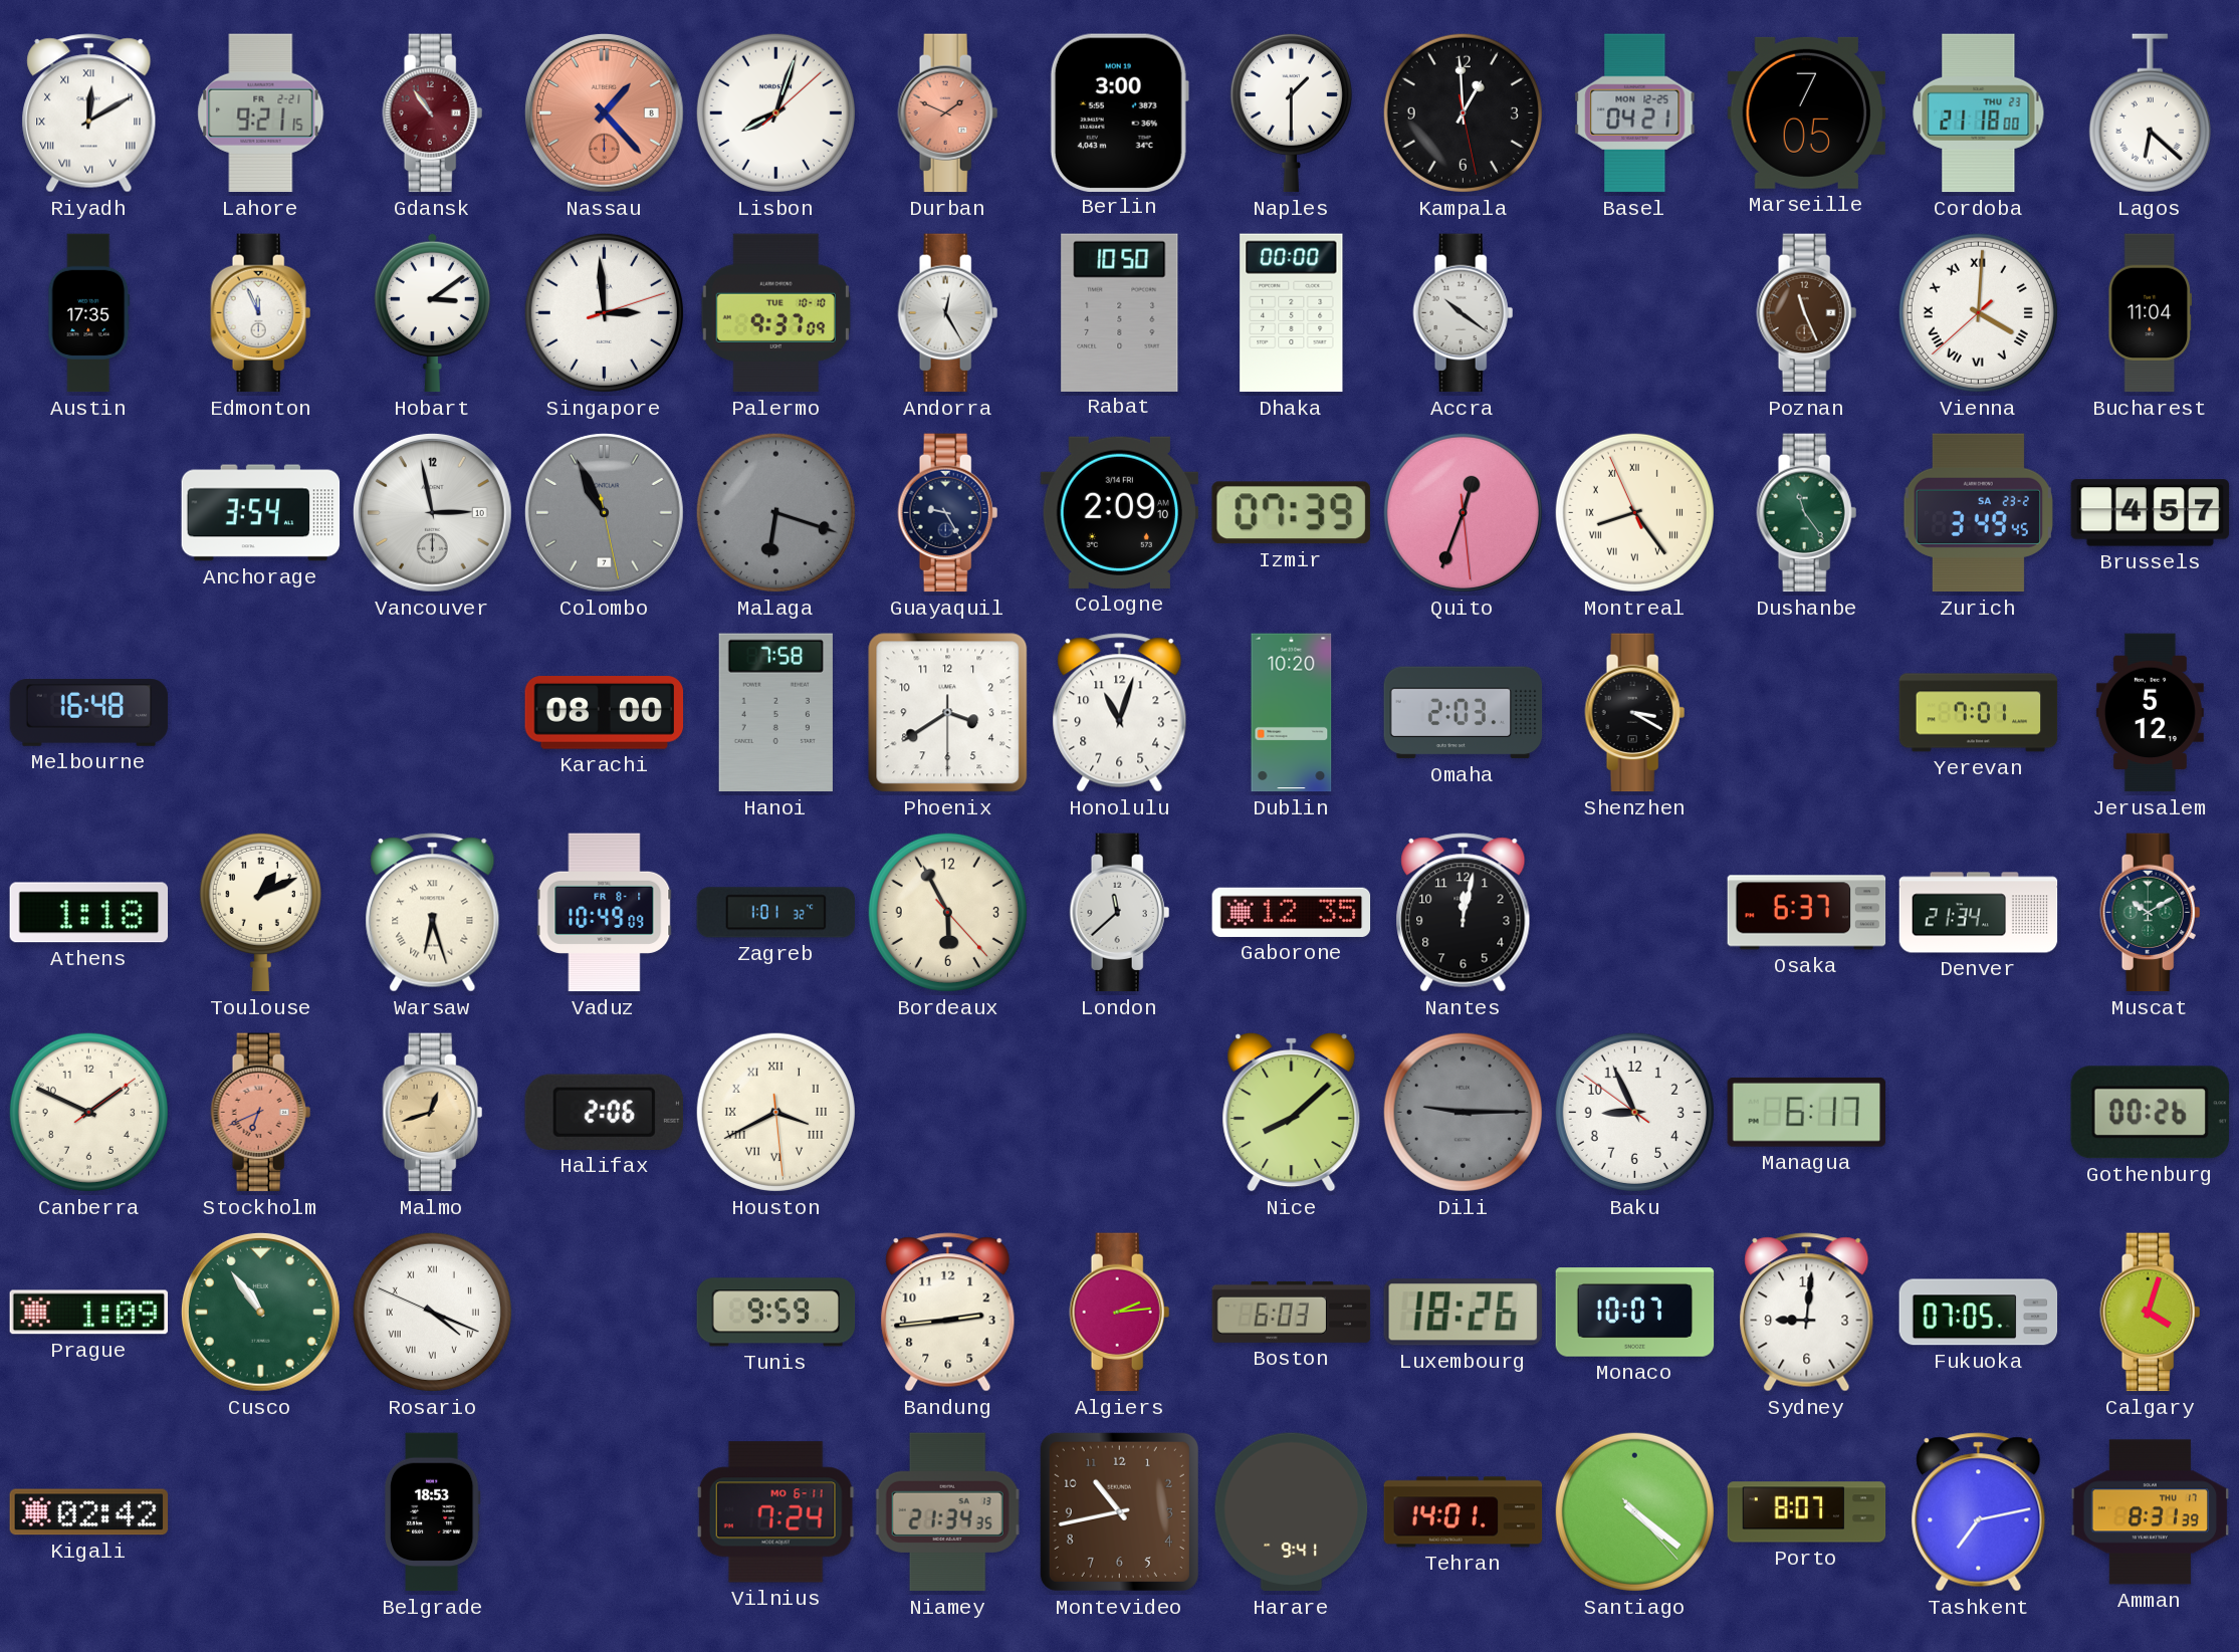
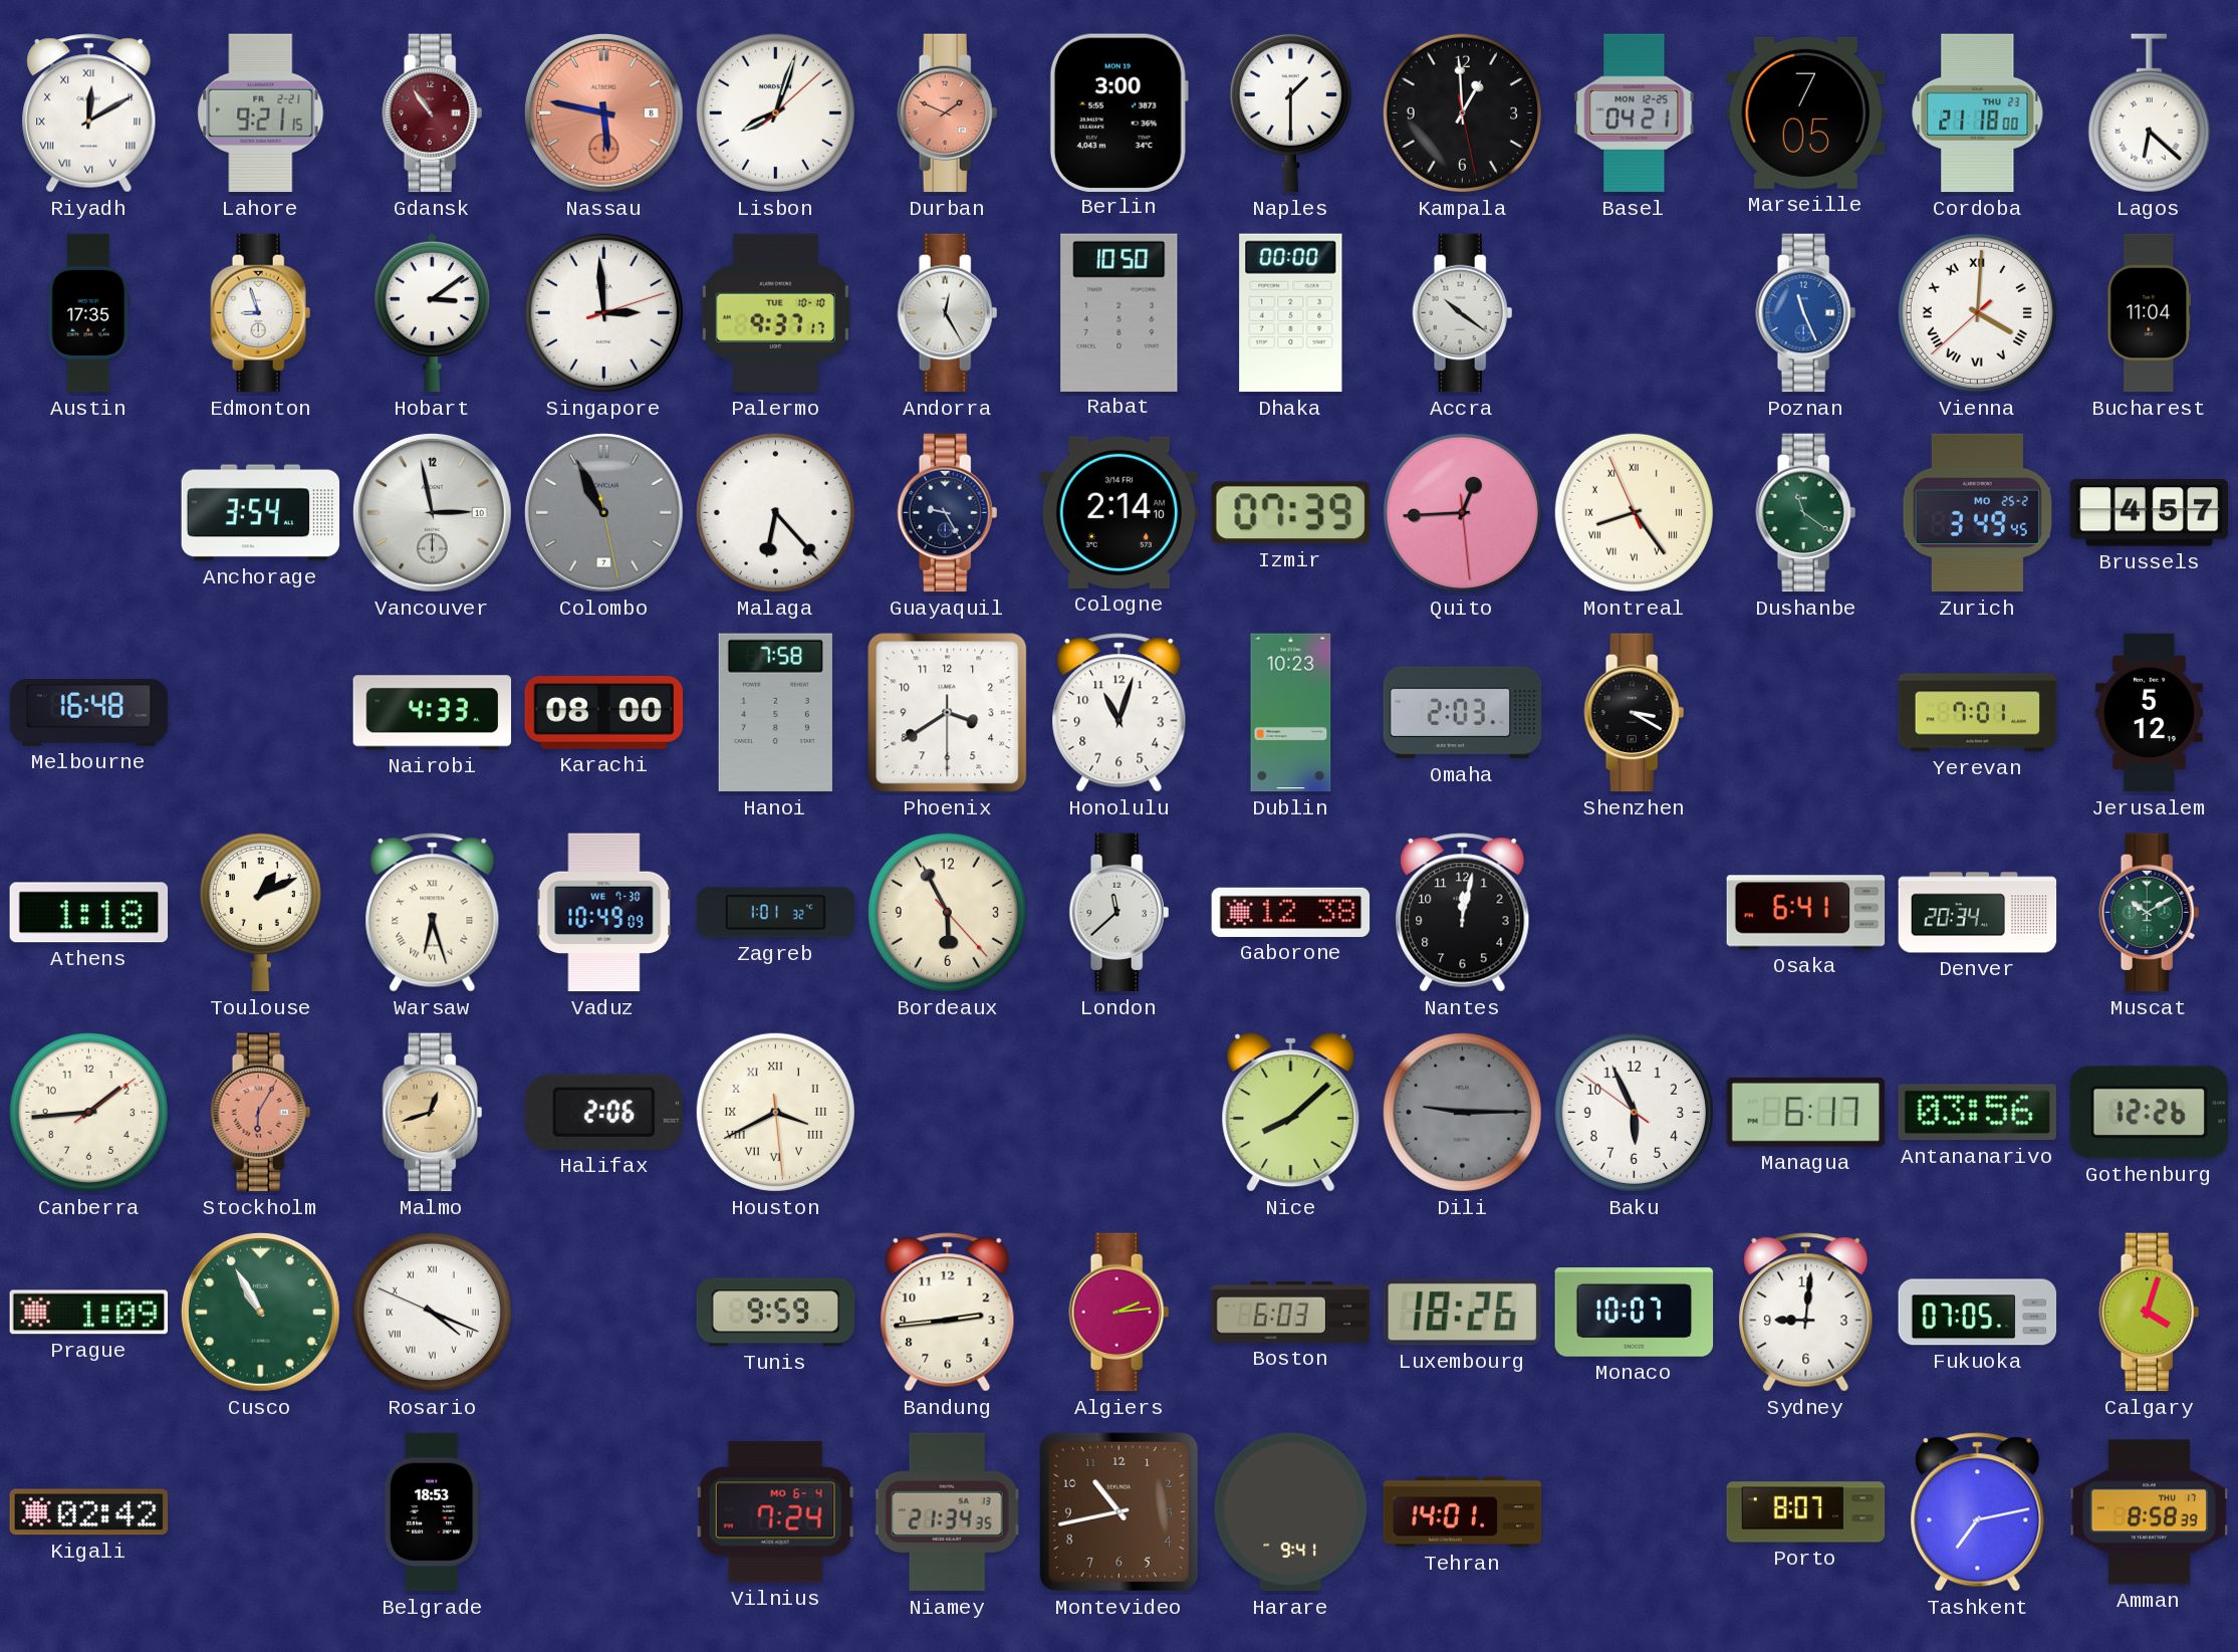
Nassau: 1:23 -> 5:47
Edmonton: 11:56 -> 8:57
Palermo: 9:37:09 -> 9:37:17
Poznan dial: brown -> blue
Malaga: 6:18 -> 6:23
Malaga dial: grey -> white
Cologne: 2:09 -> 2:14
Quito: 12:33 -> 12:44
Dushanbe: 11:24 -> 11:21
Zurich date: SA 23-2 -> MO 25-2
Nairobi: none -> 4:33
Dublin: 10:20 -> 10:23
Vaduz date: FR 8-1 -> WE 7-30
Gaborone: 12:35 -> 12:38
Osaka: 6:37 -> 6:41
Denver: 21:34 -> 20:34
Canberra: 1:49 -> 1:44
Stockholm: 6:41 -> 6:05
Baku: 8:55 -> 5:55
Antananarivo: none -> 03:56
Gothenburg: 00:26 -> 12:26
Cusco: 10:54 -> 10:55
Vilnius date: MO 6-11 -> MO 6-4
Santiago: 4:21 -> none
Amman: 8:31 -> 8:58
